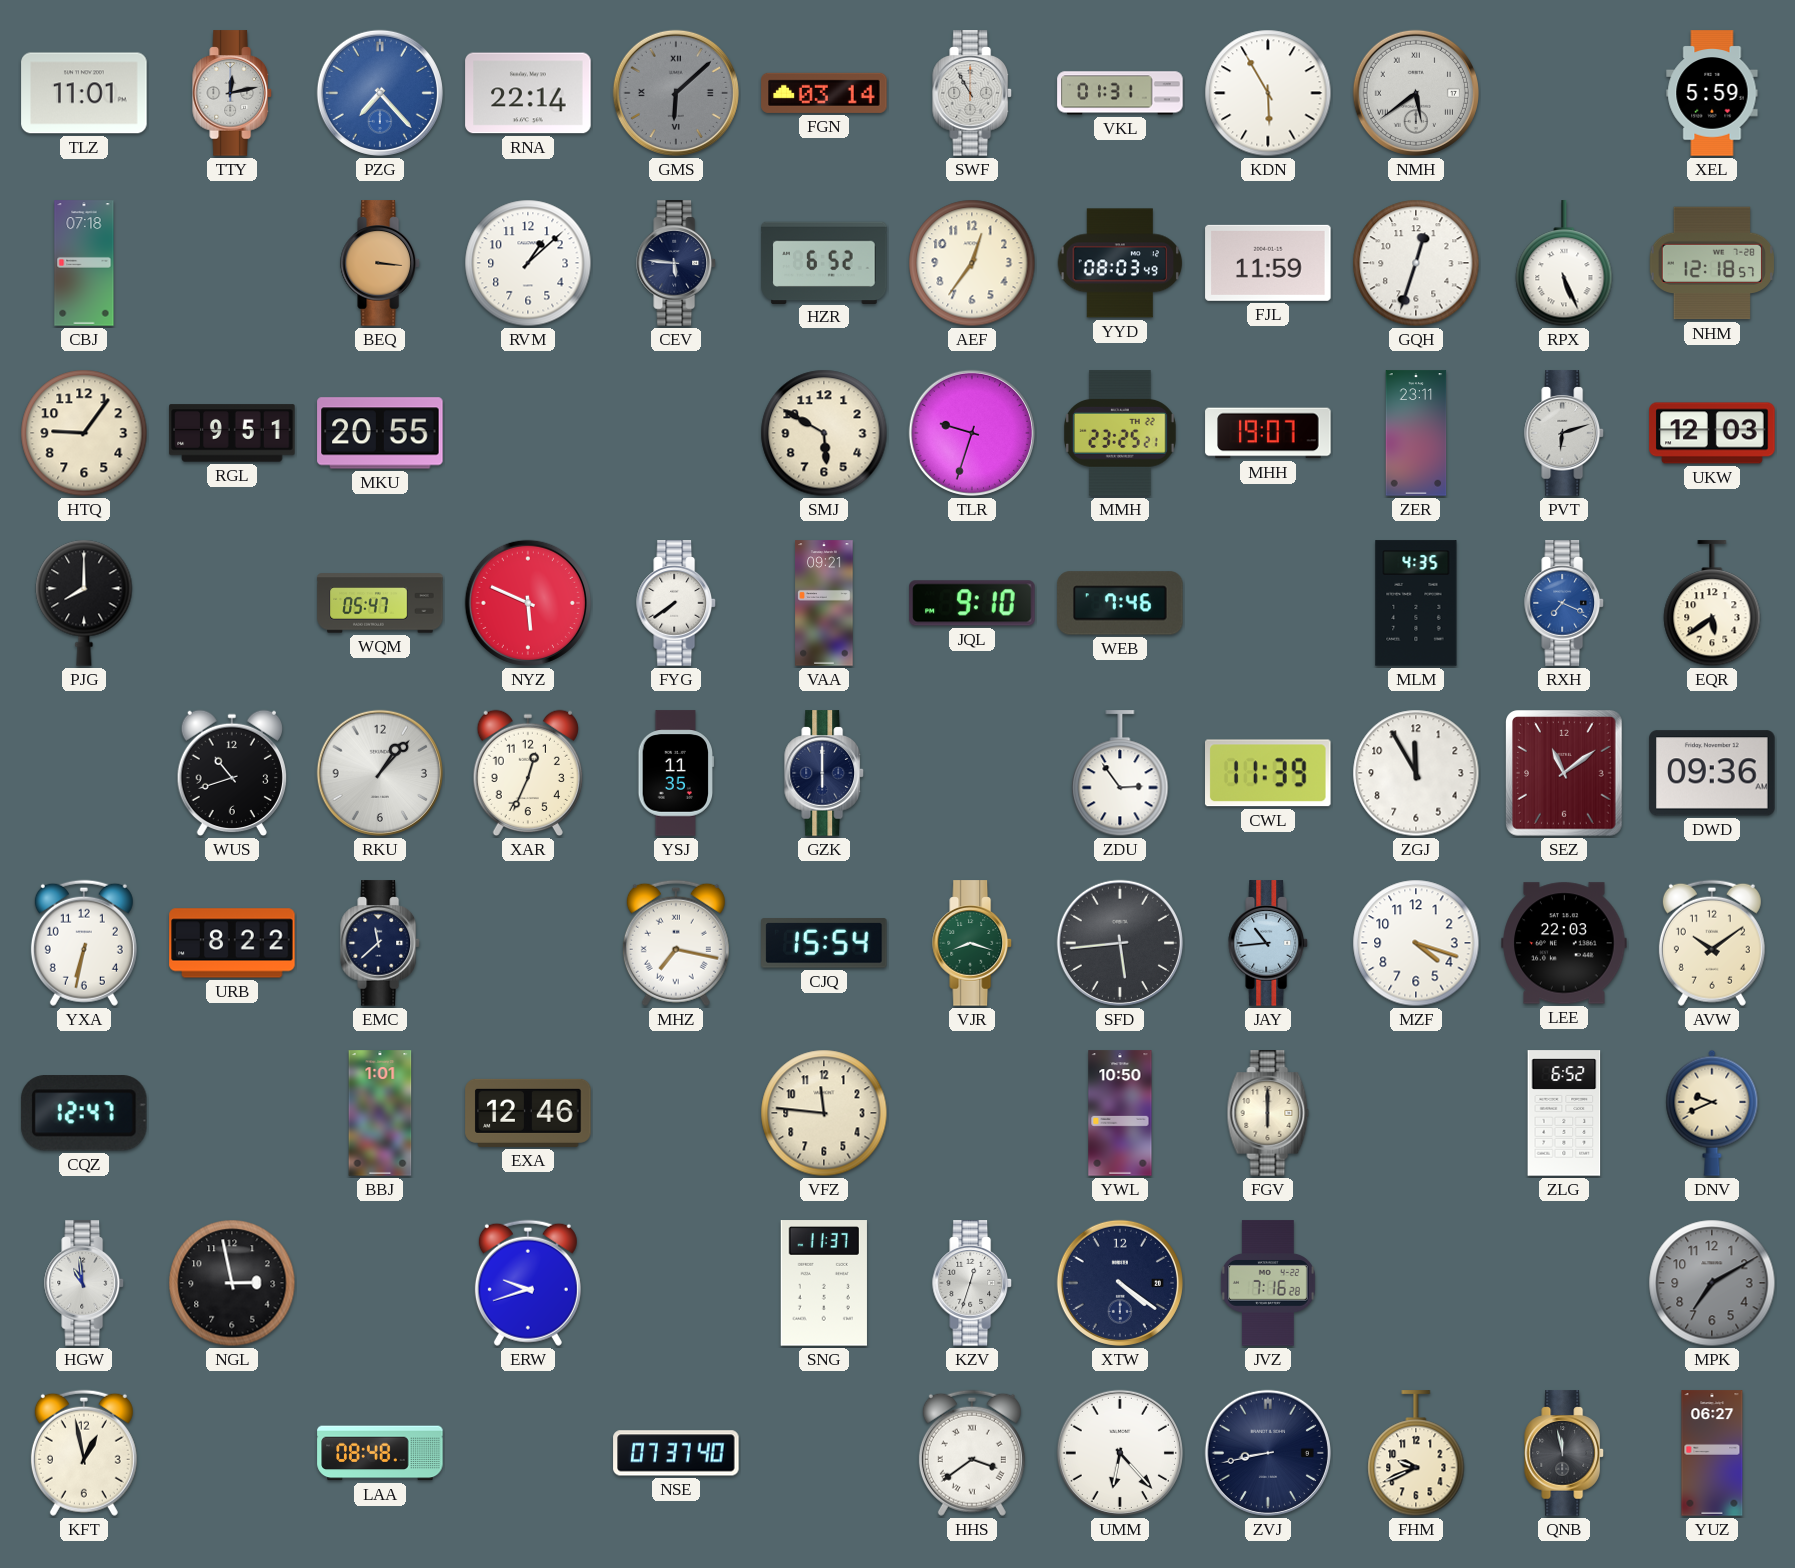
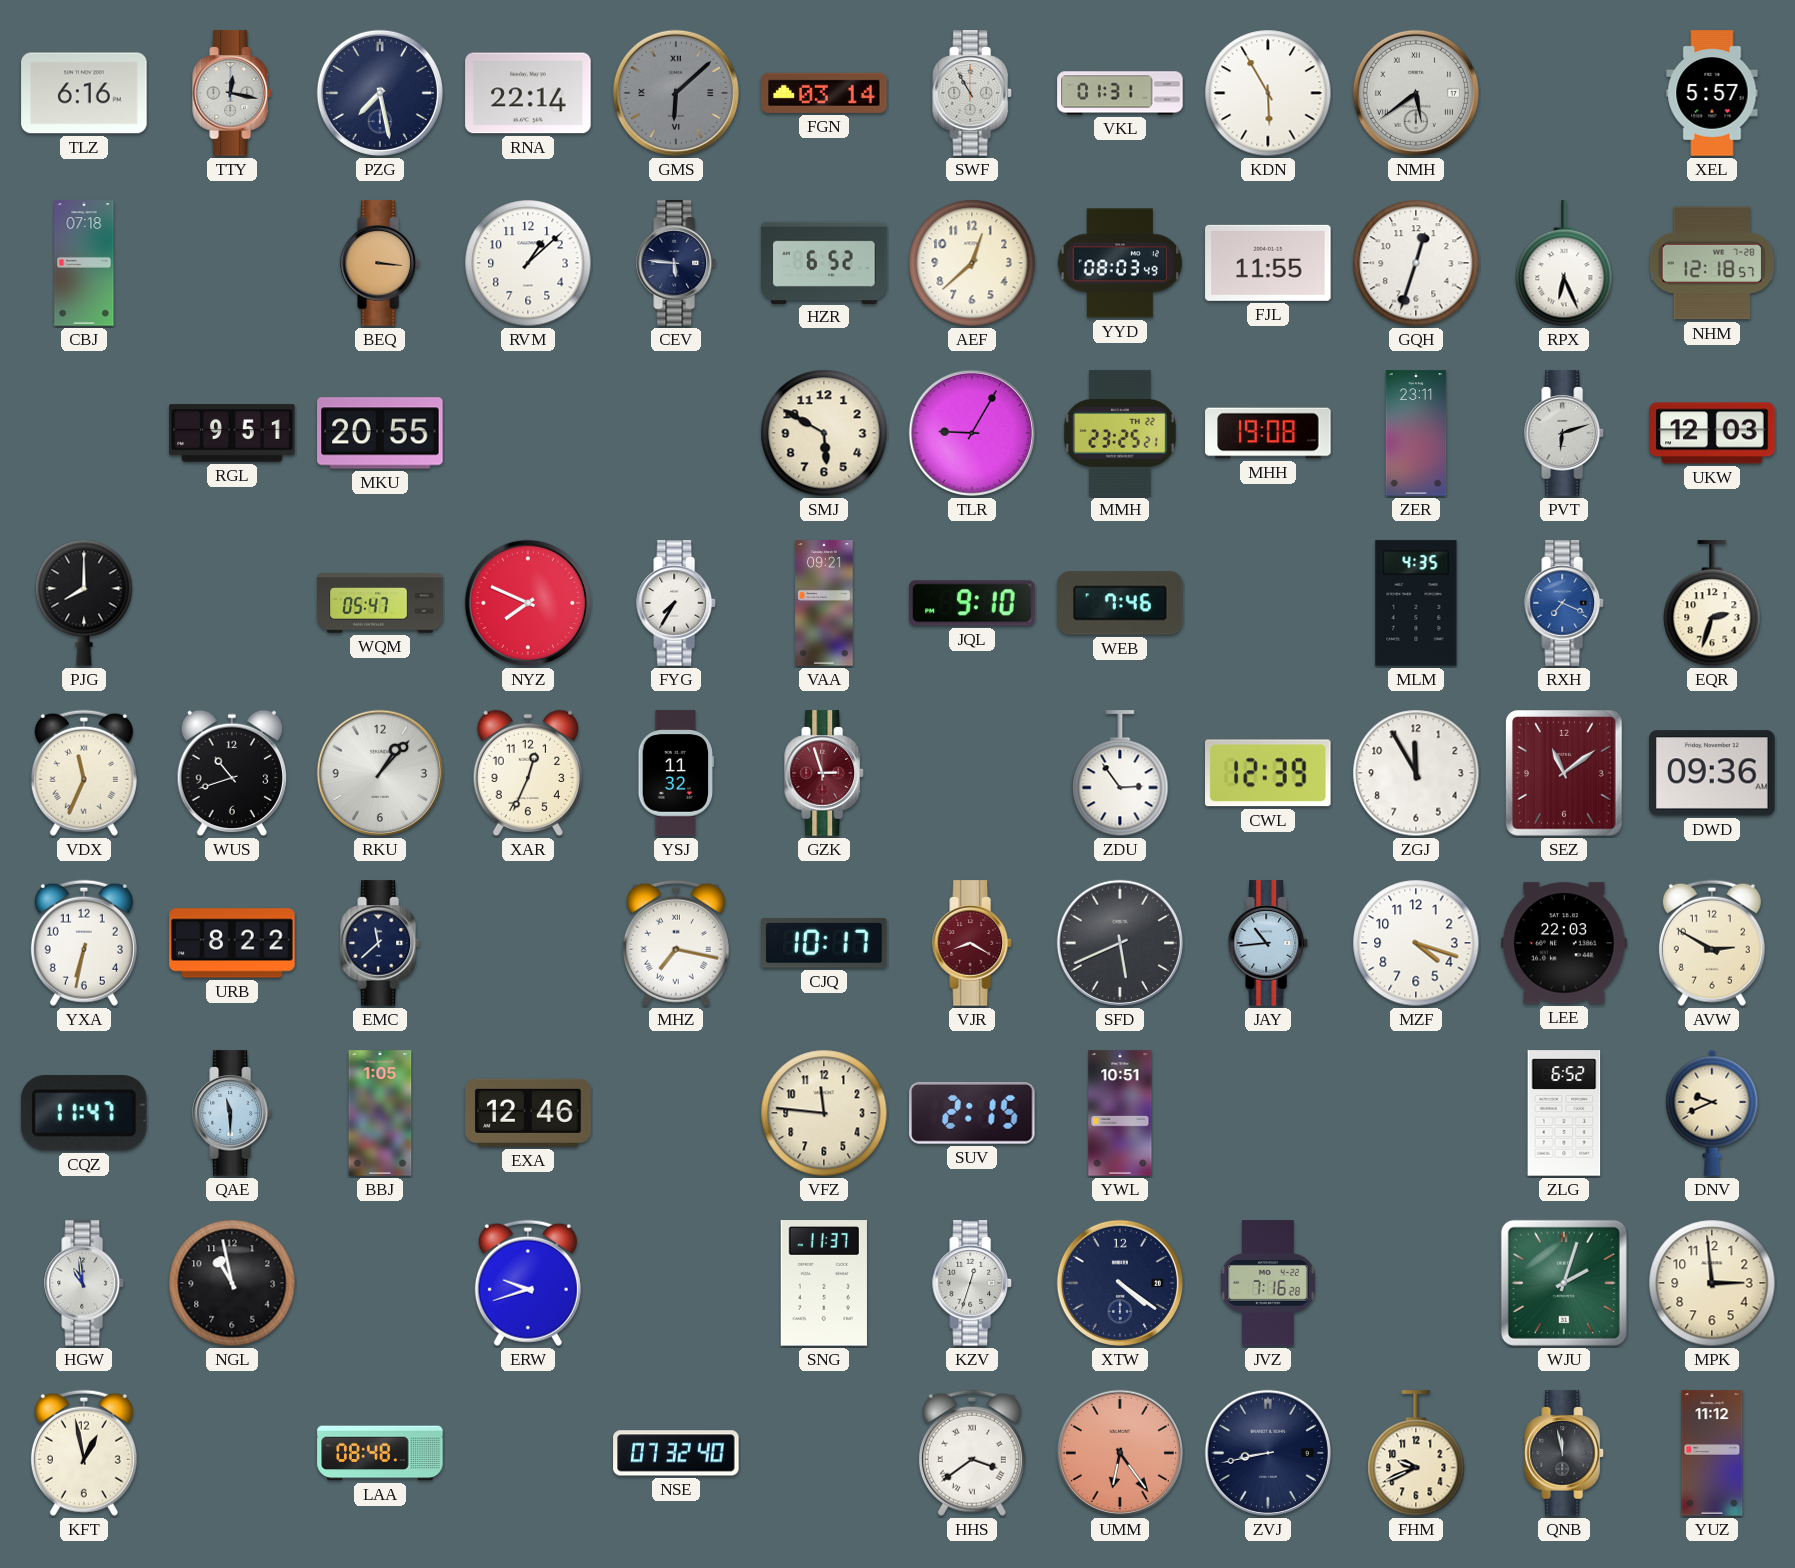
TLZ: 11:01 -> 6:16
TTY: 12:13 -> 12:17
PZG: 7:23 -> 7:28
PZG dial: blue -> navy
XEL: 5:59 -> 5:57
AEF: 12:36 -> 12:38
FJL: 11:59 -> 11:55
RPX: 5:26 -> 6:26
HTQ: 9:06 -> none
TLR: 9:33 -> 9:05
MHH: 19:07 -> 19:08
NYZ: 5:49 -> 7:49
FYG: 7:39 -> 7:35
EQR: 5:39 -> 2:33
VDX: none -> 11:34
YSJ: 11:35 -> 11:32
GZK: 6:00 -> 2:57
GZK dial: navy -> burgundy
CWL: 11:39 -> 12:39
CJQ: 15:54 -> 10:17
VJR: 8:18 -> 8:20
VJR dial: green -> burgundy
SFD: 5:44 -> 5:41
AVW: 10:09 -> 2:50
CQZ: 12:47 -> 11:47
QAE: none -> 11:30
BBJ: 1:01 -> 1:05
SUV: none -> 2:15
YWL: 10:50 -> 10:51
FGV: 6:00 -> none
NGL: 2:58 -> 10:58
WJU: none -> 2:03
MPK: 7:10 -> 2:59
MPK dial: grey -> cream
NSE: 07:37 -> 07:32
UMM: 6:23 -> 6:24
UMM dial: white -> salmon
YUZ: 06:27 -> 11:12
